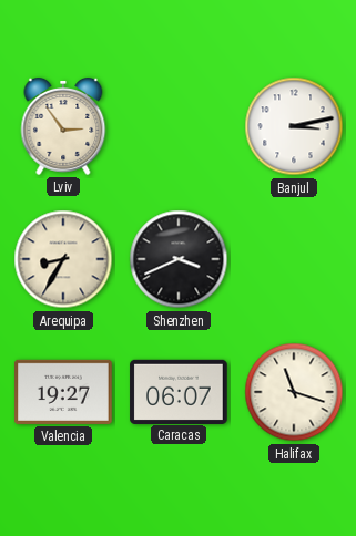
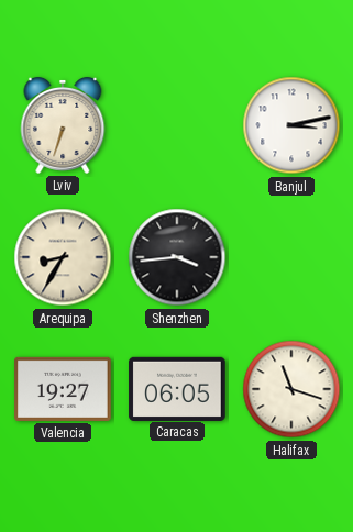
Lviv: 2:54 -> 6:33
Shenzhen: 3:41 -> 3:44
Caracas: 06:07 -> 06:05
